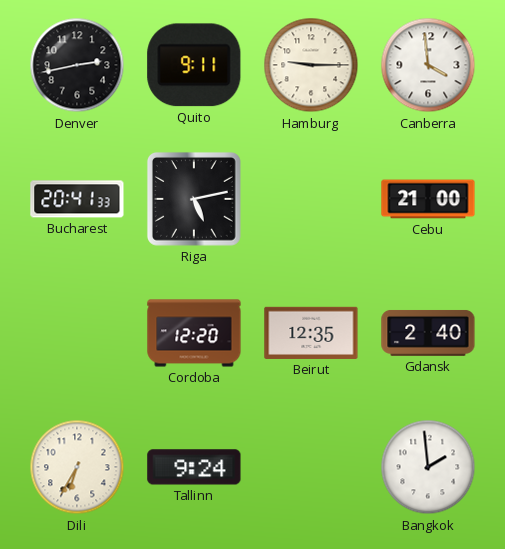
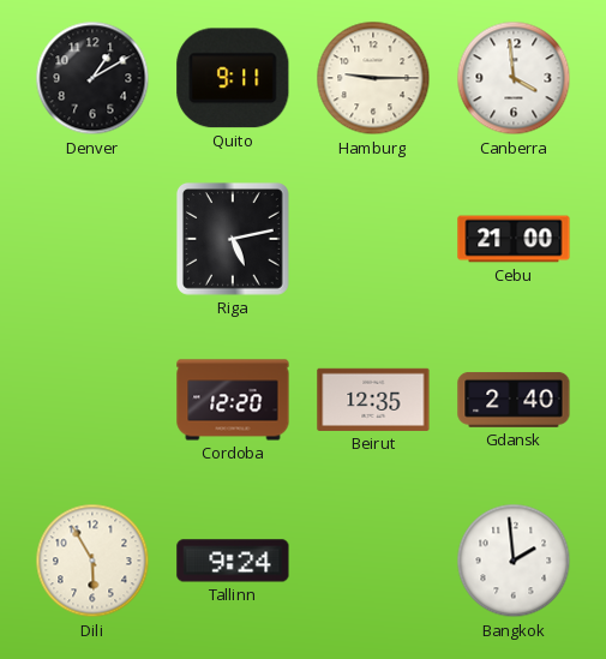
Denver: 2:43 -> 1:10
Bucharest: 20:41 -> none
Dili: 6:35 -> 5:55
